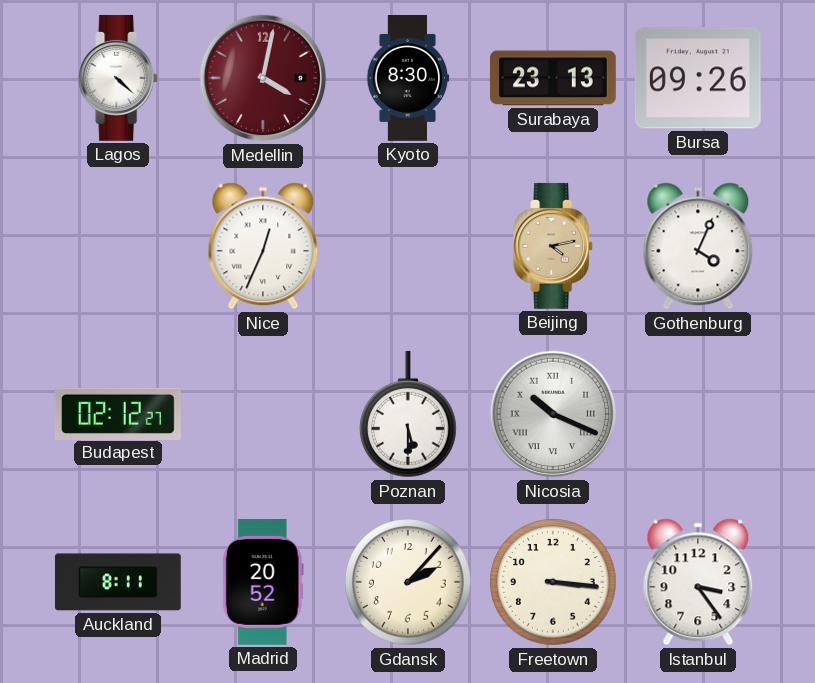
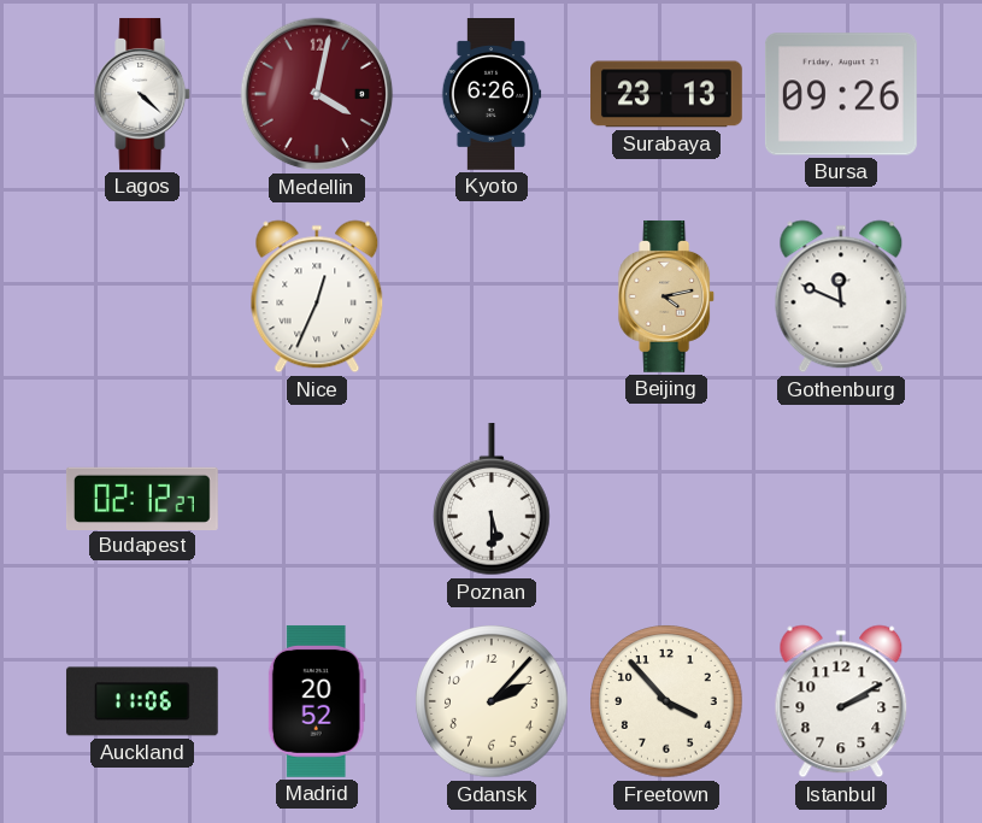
Kyoto: 8:30 -> 6:26
Gothenburg: 4:04 -> 11:49
Nicosia: 10:19 -> none
Auckland: 8:11 -> 11:06
Freetown: 3:16 -> 3:53
Istanbul: 3:24 -> 2:10
